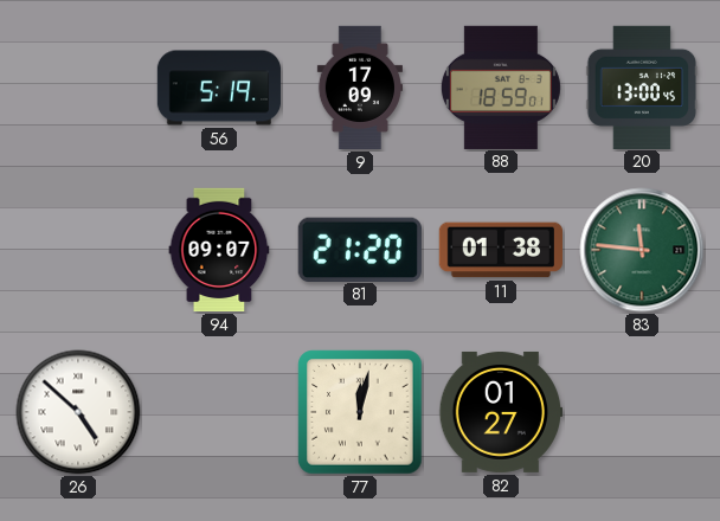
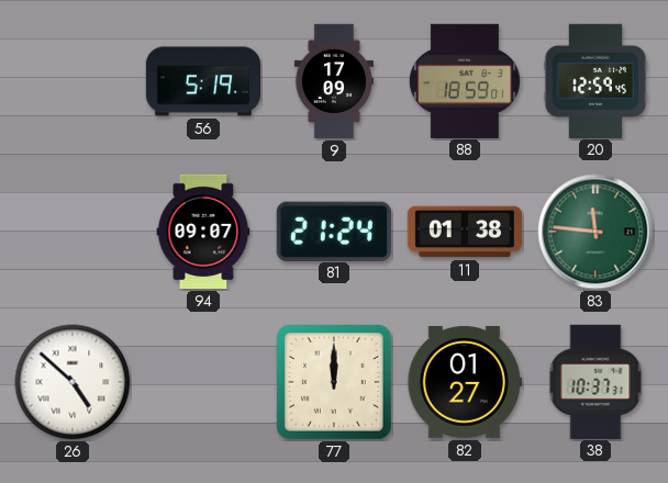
20: 13:00 -> 12:59
81: 21:20 -> 21:24
77: 12:02 -> 12:00
38: none -> 10:37
